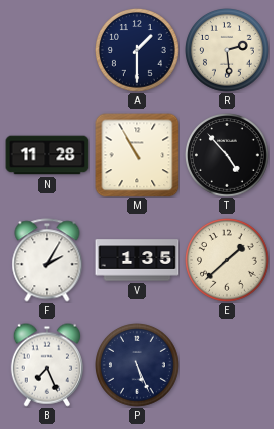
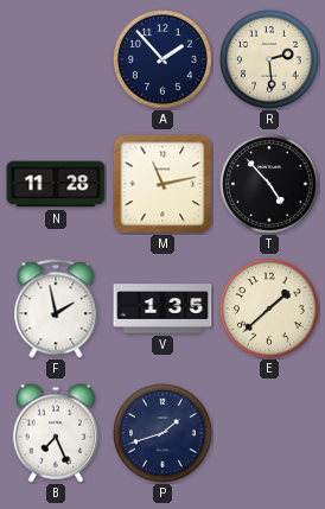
A: 1:30 -> 1:53
M: 10:55 -> 11:13
F: 2:05 -> 1:58
P: 5:26 -> 1:42
